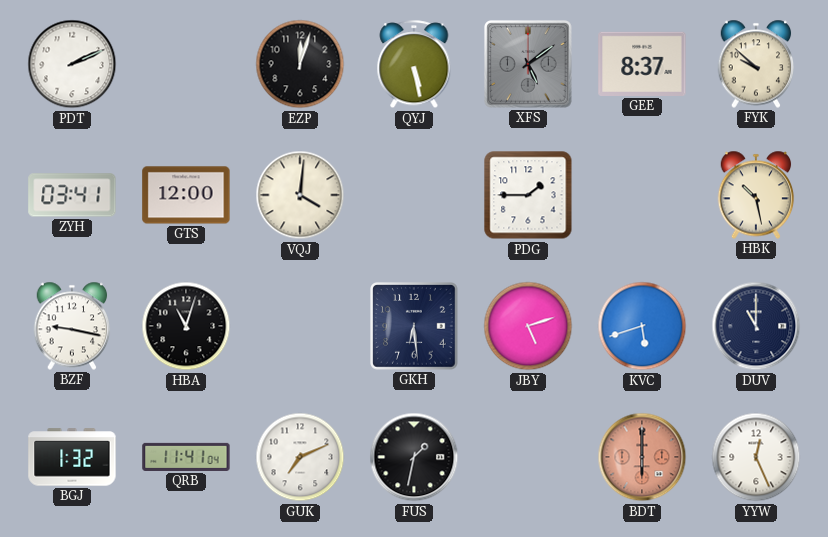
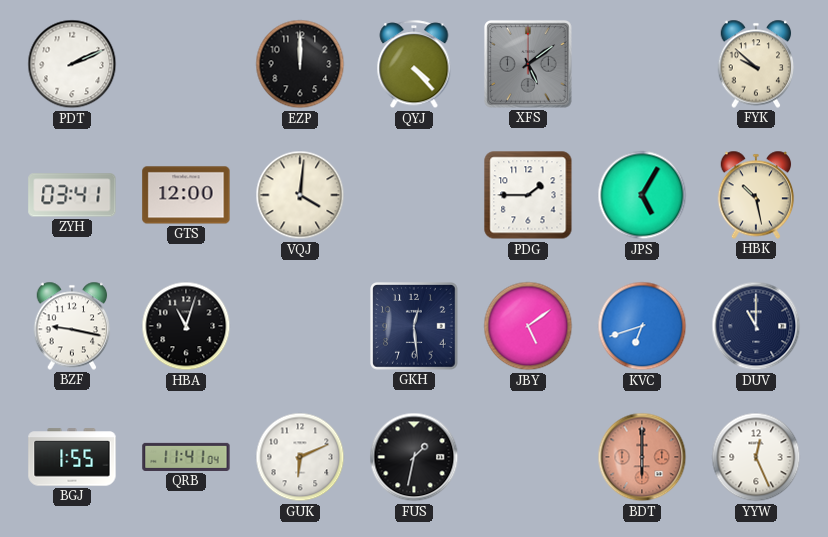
EZP: 12:03 -> 12:00
QYJ: 5:28 -> 4:23
GEE: 8:37 -> none
JPS: none -> 5:05
GKH: 6:29 -> 12:29
JBY: 5:12 -> 5:09
KVC: 5:42 -> 6:42
BGJ: 1:32 -> 1:55
GUK: 7:11 -> 6:11
